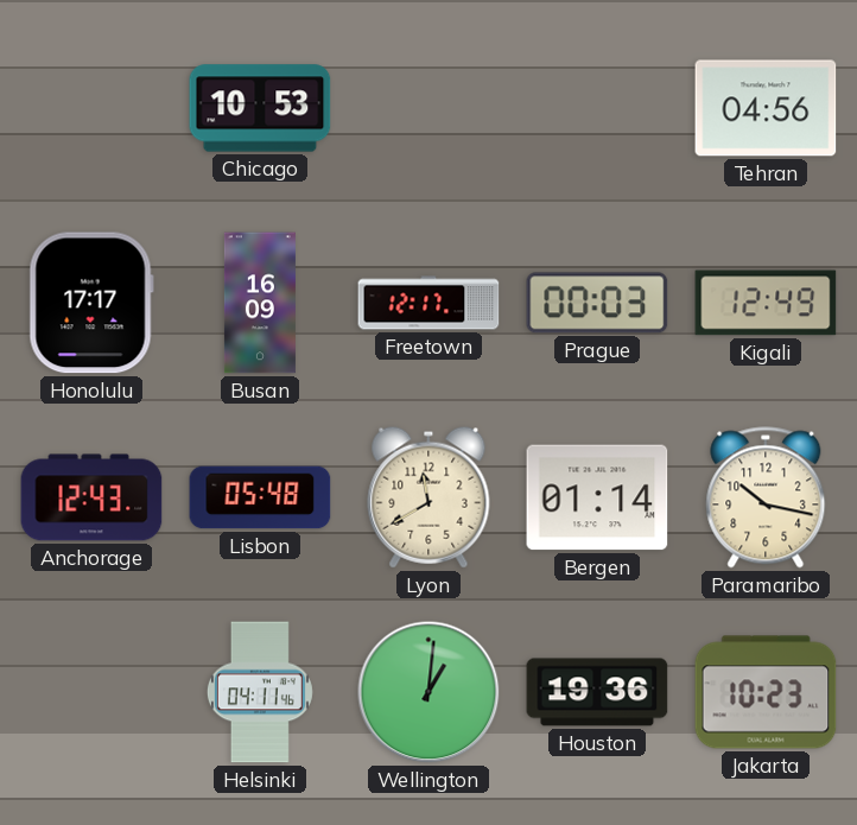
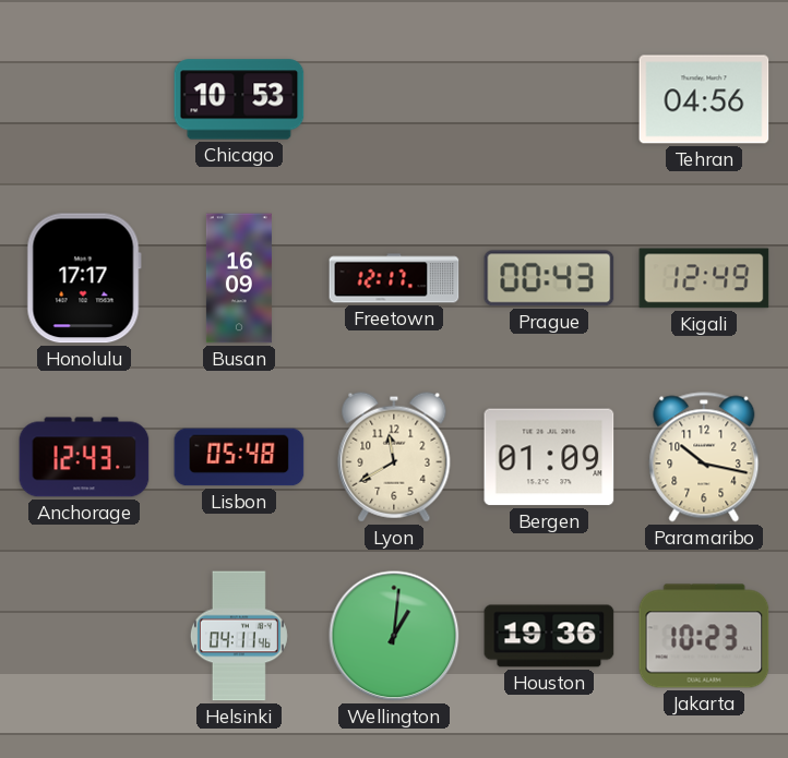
Prague: 00:03 -> 00:43
Bergen: 01:14 -> 01:09
